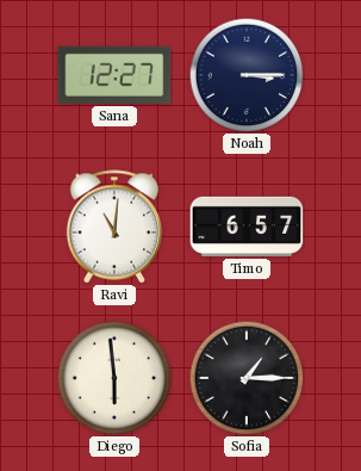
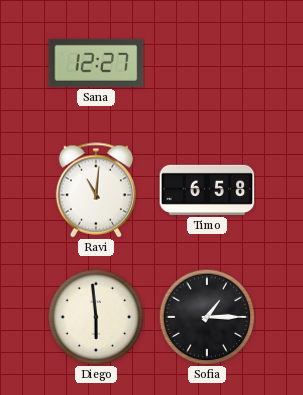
Noah: 3:15 -> none
Timo: 6:57 -> 6:58
